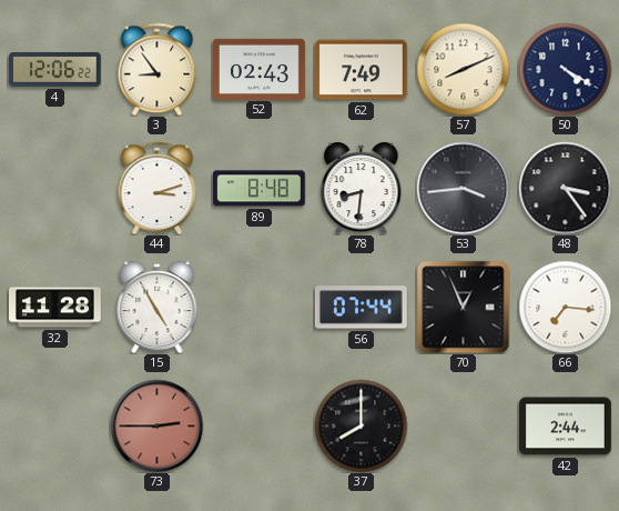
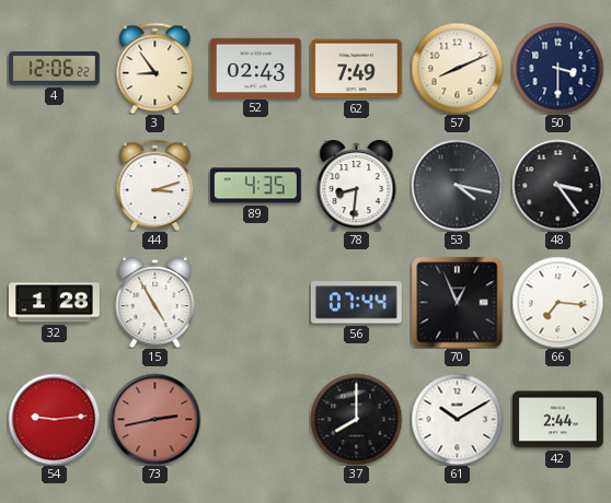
50: 4:20 -> 3:30
89: 8:48 -> 4:35
53: 3:44 -> 4:17
32: 11:28 -> 1:28
54: none -> 9:14
73: 2:45 -> 2:43
61: none -> 10:10
